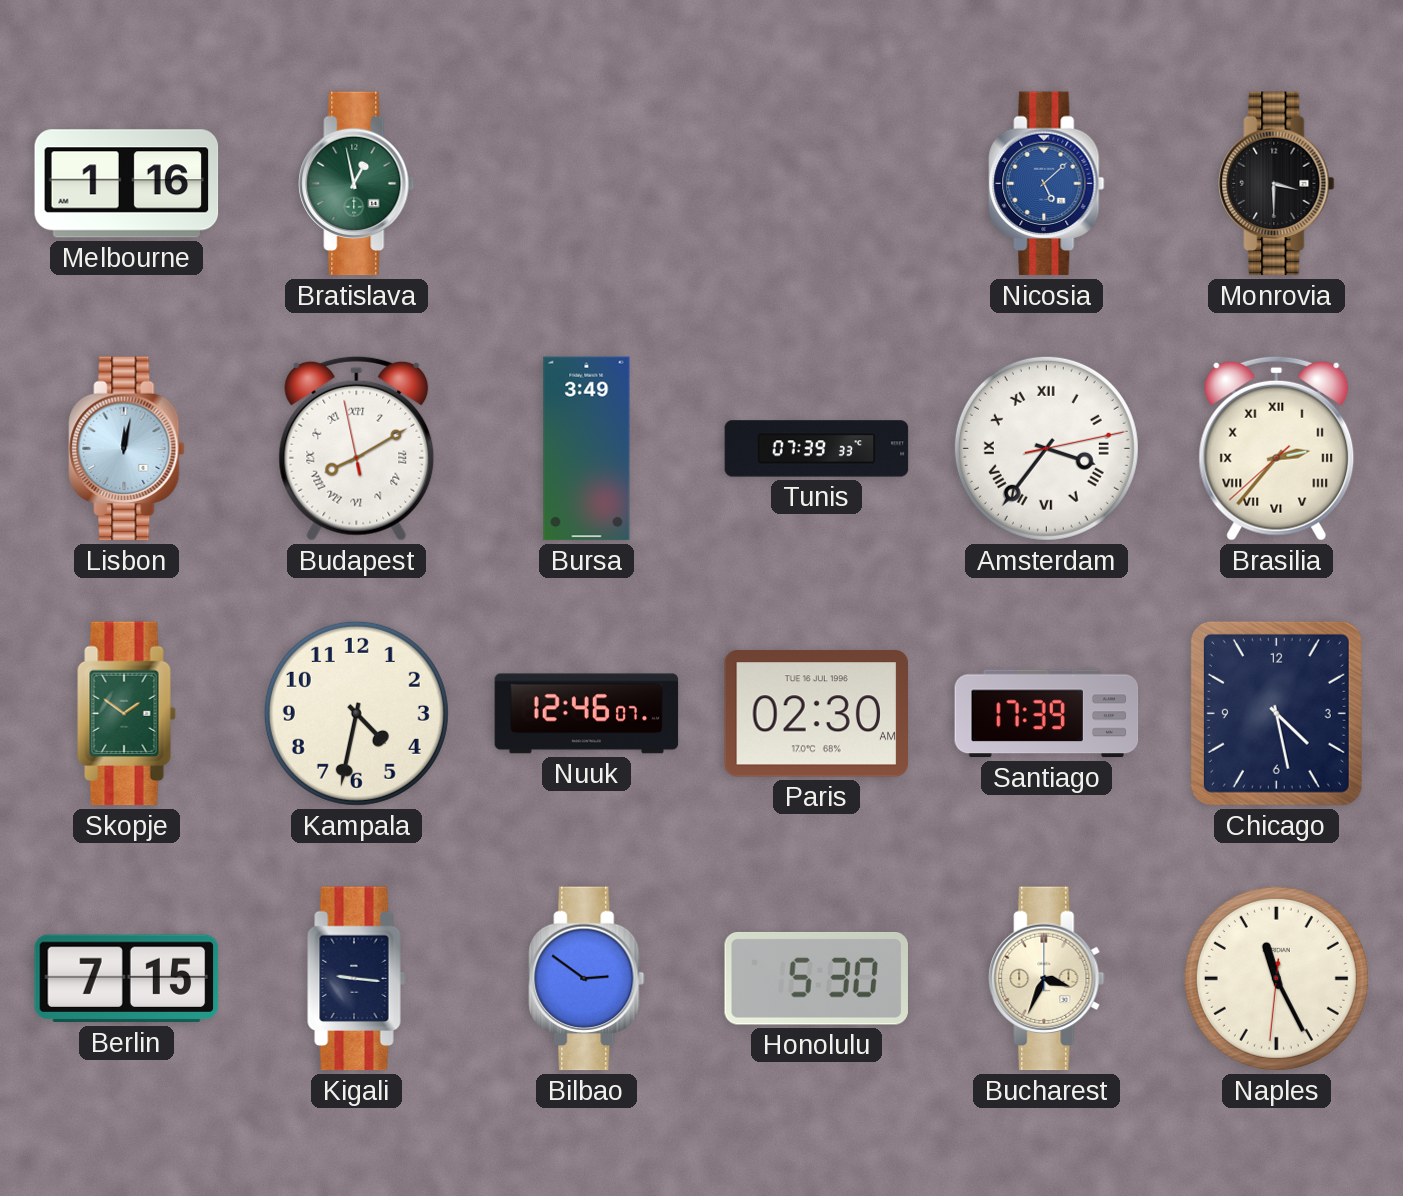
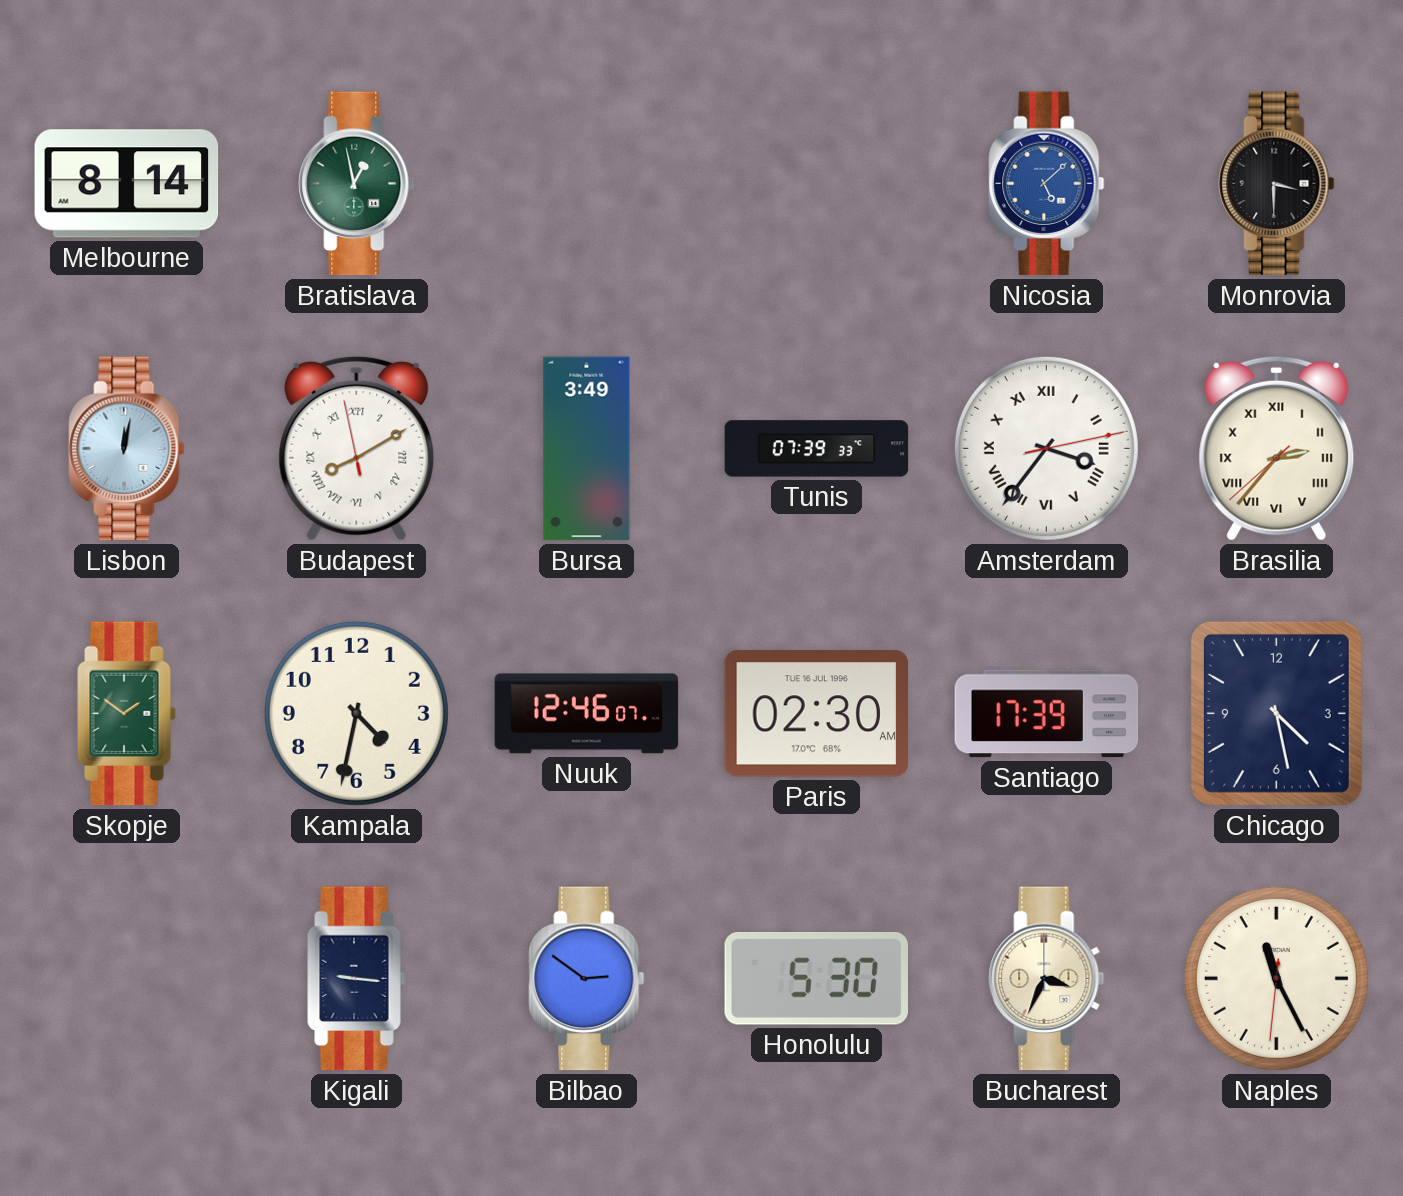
Melbourne: 1:16 -> 8:14
Berlin: 7:15 -> none
